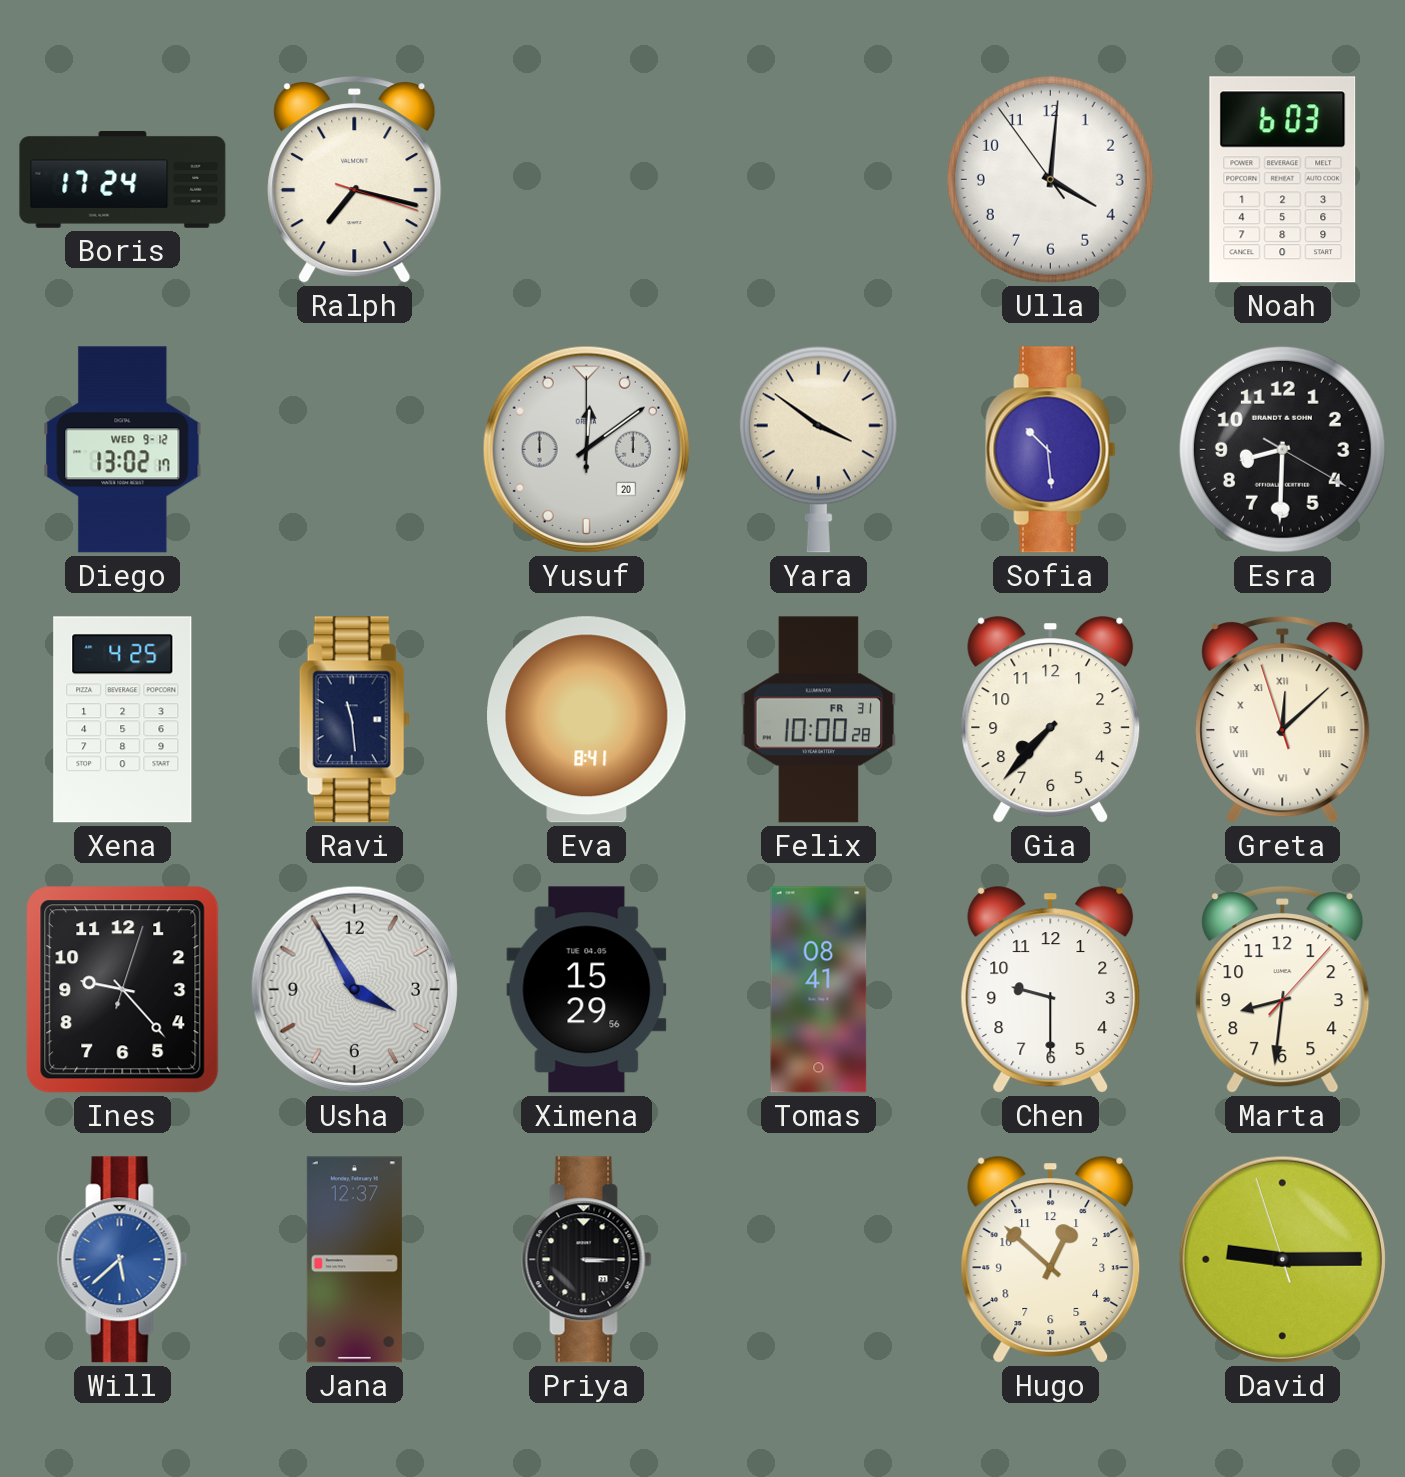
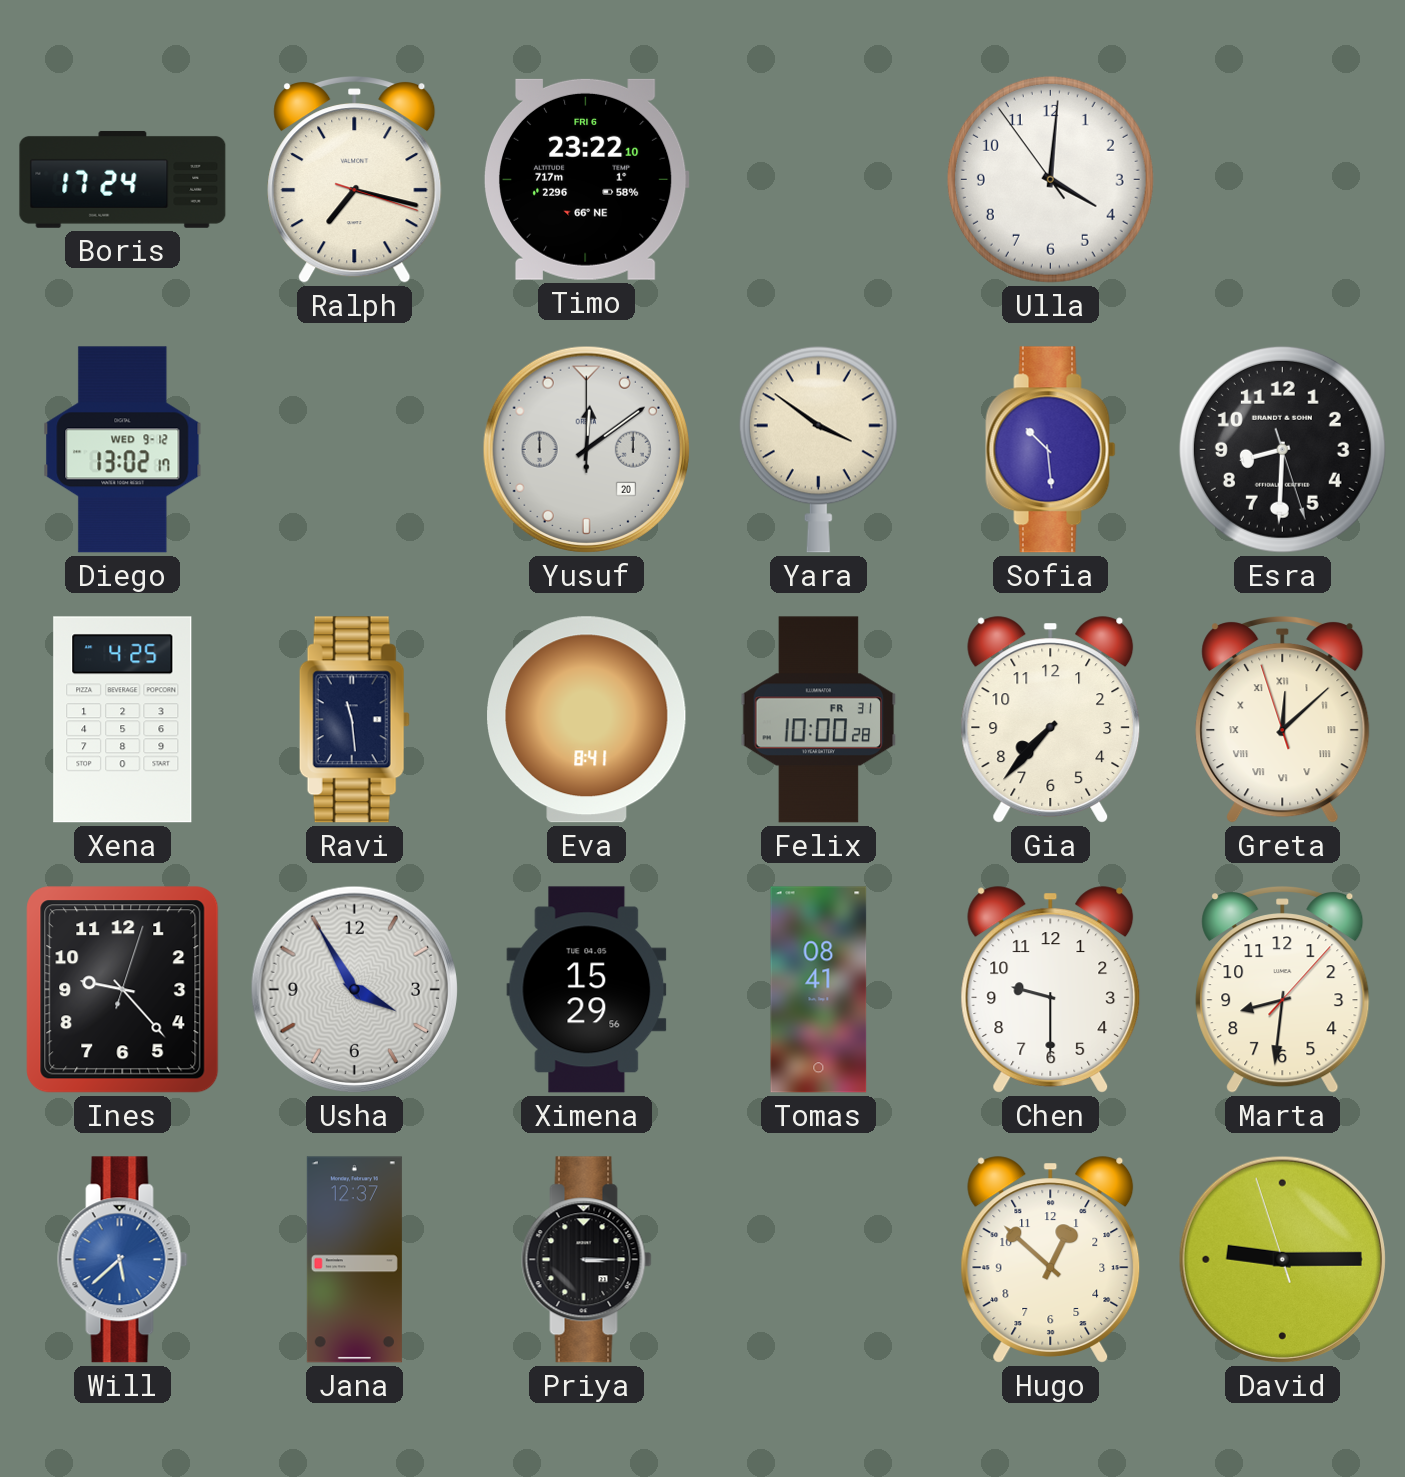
Timo: none -> 23:22
Noah: 6:03 -> none
Esra: 8:30:20 -> 8:30:27
